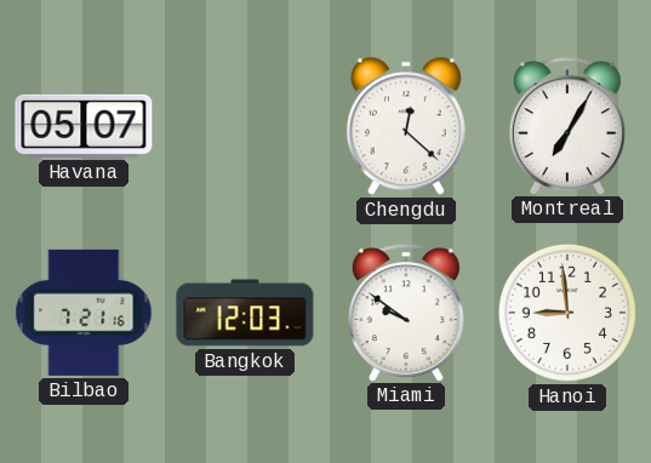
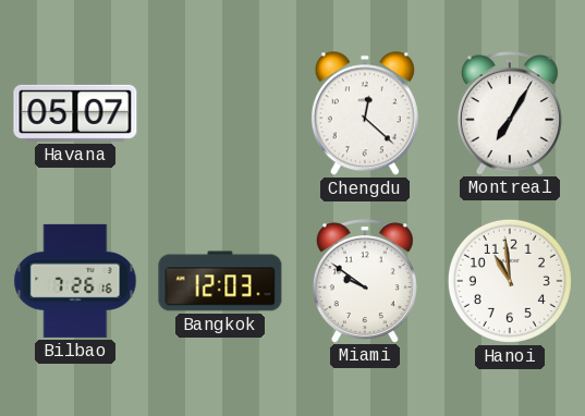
Bilbao: 7:21 -> 7:26
Hanoi: 8:59 -> 10:59
